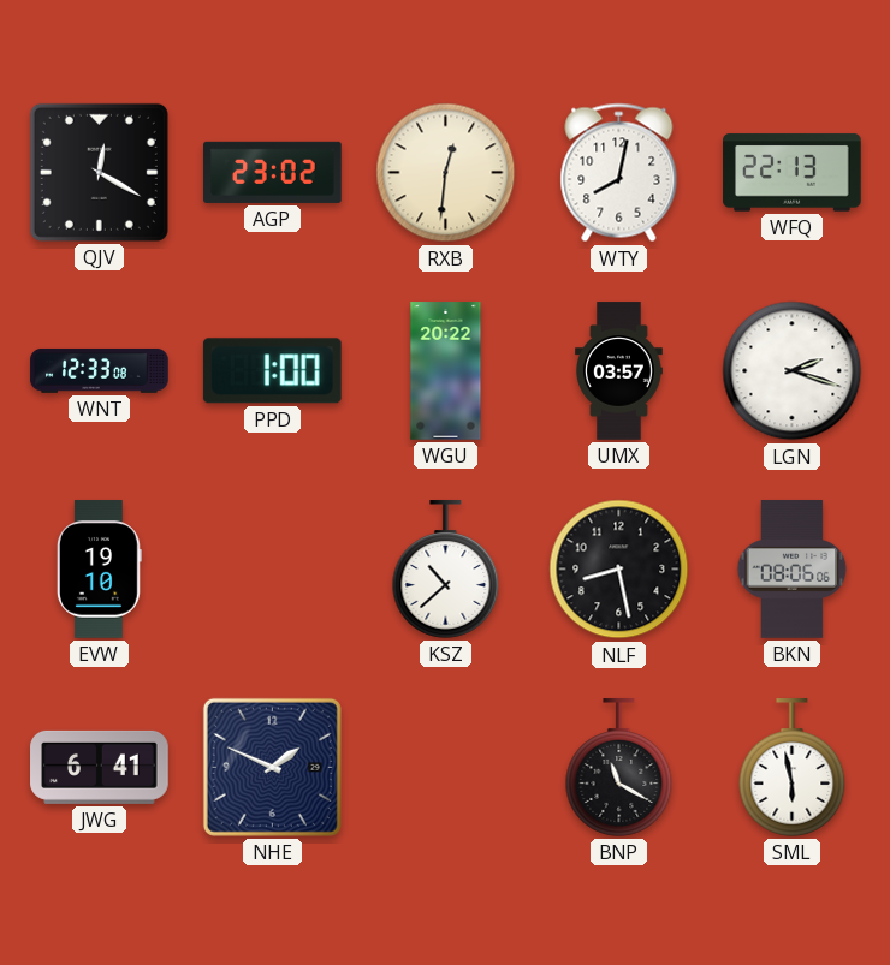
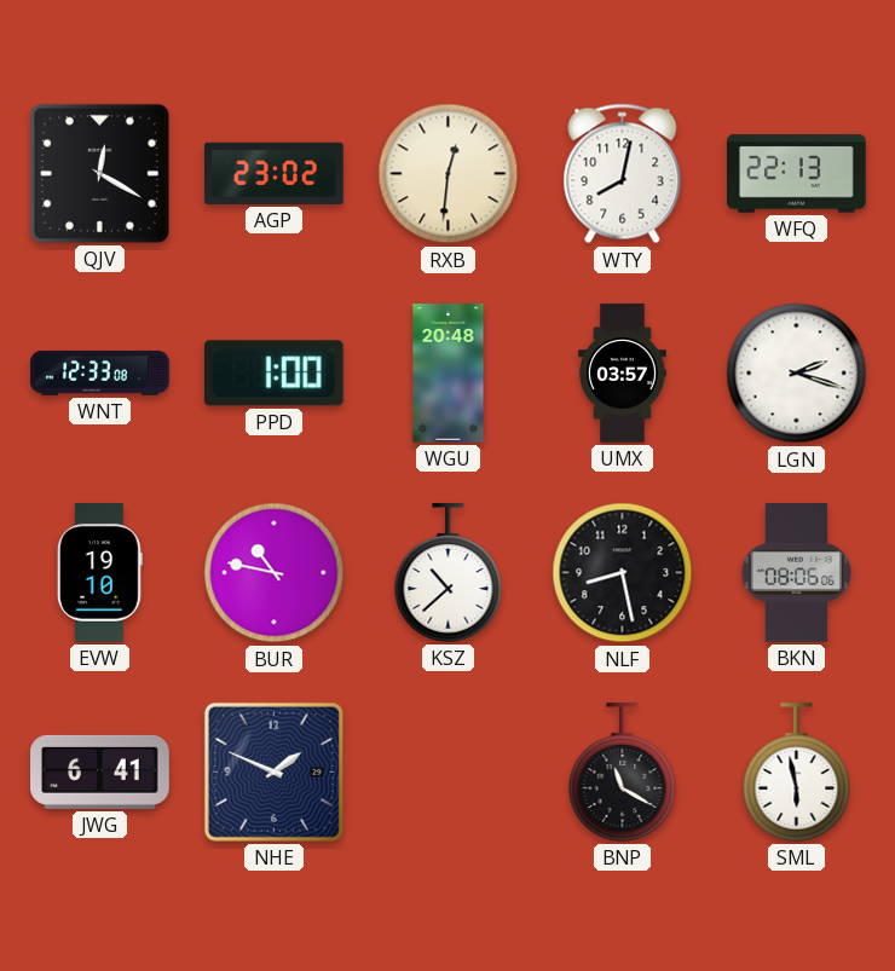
WGU: 20:22 -> 20:48
BUR: none -> 10:47
